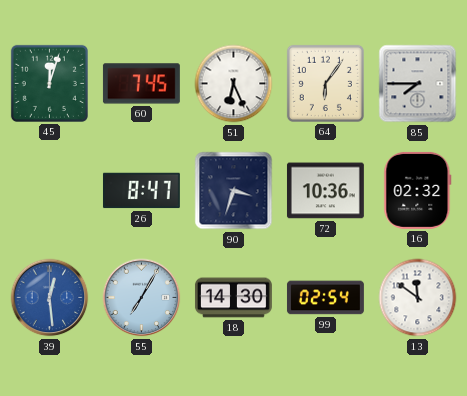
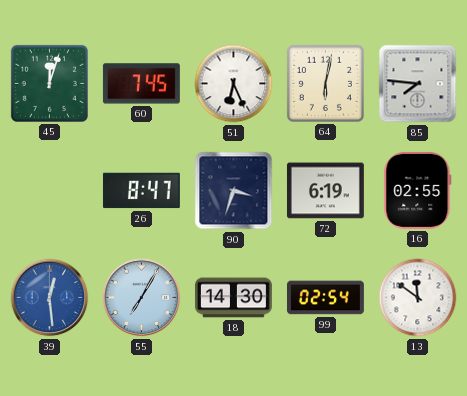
64: 6:06 -> 6:02
85: 7:45 -> 7:46
72: 10:36 -> 6:19
16: 02:32 -> 02:55
